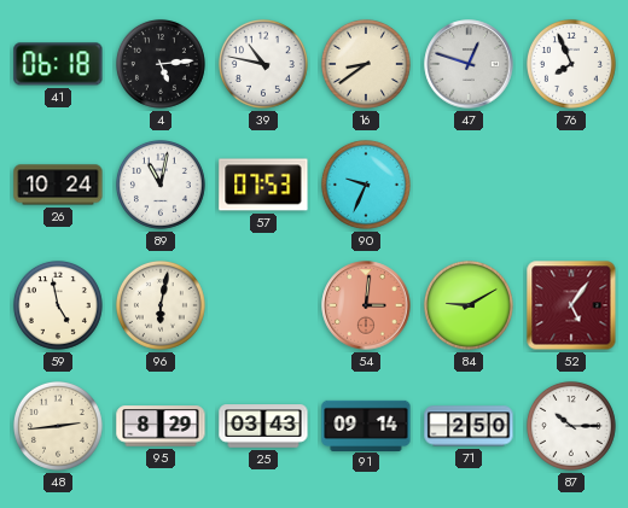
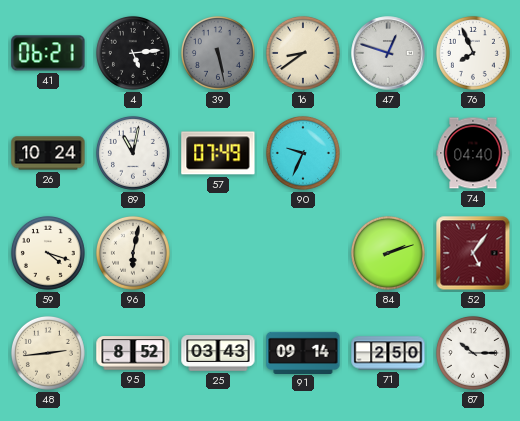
41: 06:18 -> 06:21
39: 10:47 -> 5:28
39 dial: white -> grey
57: 07:53 -> 07:49
74: none -> 04:40
59: 4:58 -> 4:18
54: 3:01 -> none
84: 9:10 -> 2:12
95: 8:29 -> 8:52
